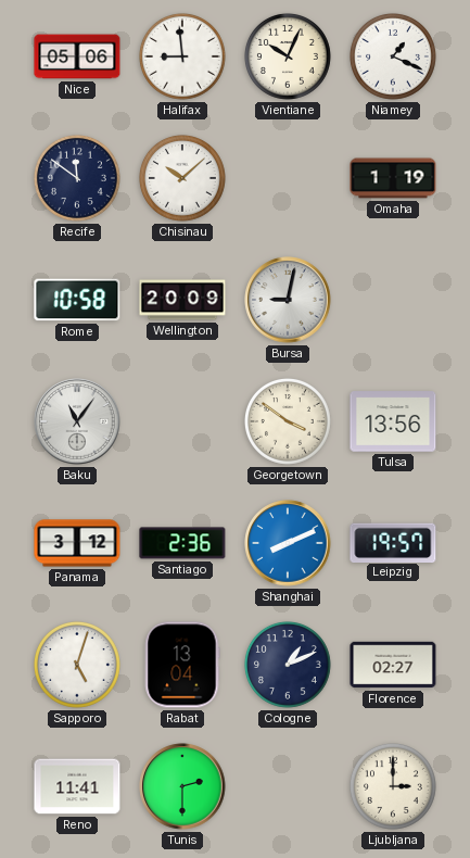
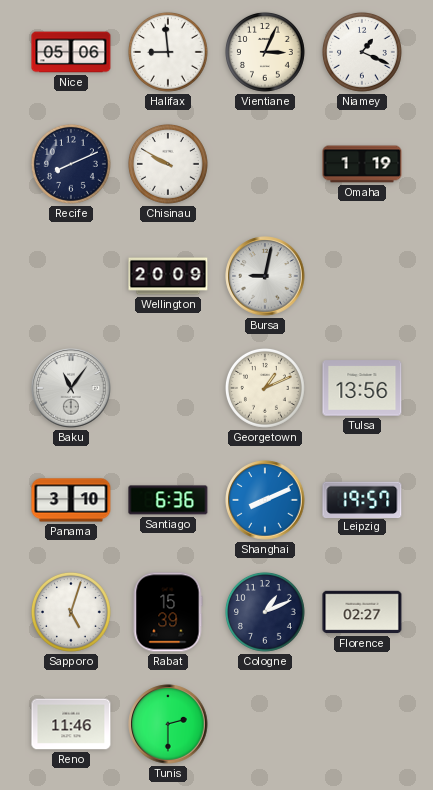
Vientiane: 10:04 -> 3:04
Recife: 11:51 -> 8:11
Chisinau: 10:08 -> 9:50
Rome: 10:58 -> none
Georgetown: 3:51 -> 1:11
Panama: 3:12 -> 3:10
Santiago: 2:36 -> 6:36
Rabat: 13:04 -> 15:39
Reno: 11:41 -> 11:46
Ljubljana: 3:00 -> none
